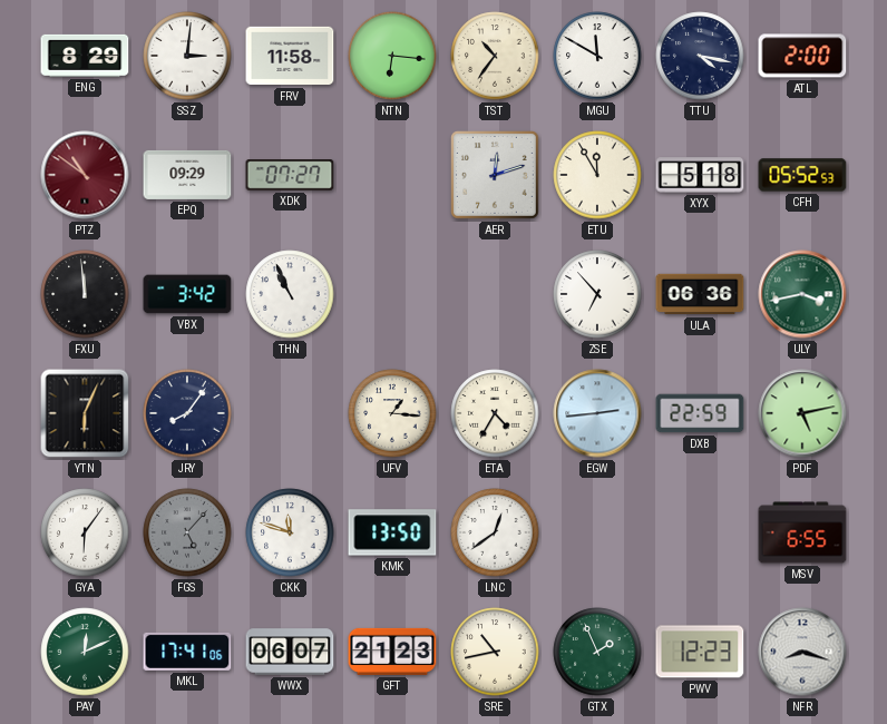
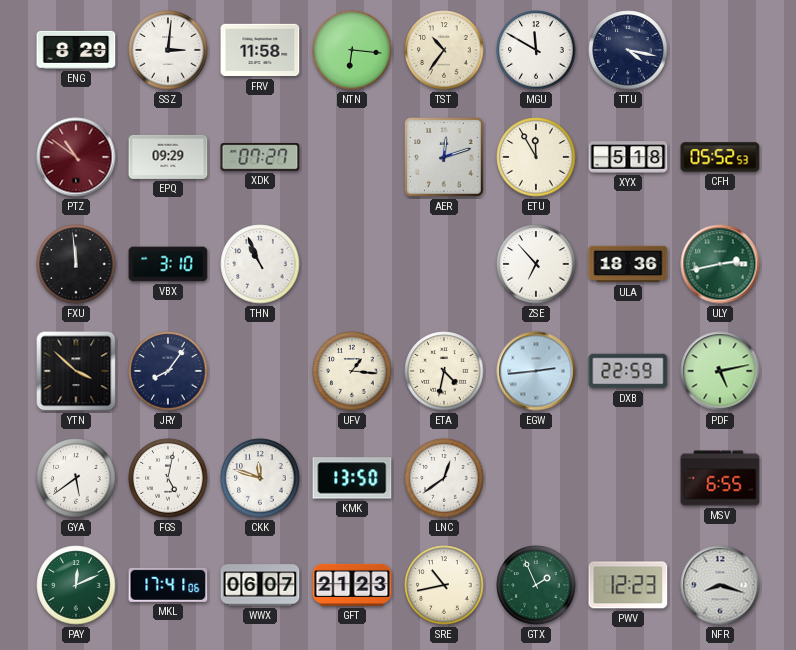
ATL: 2:00 -> none
VBX: 3:42 -> 3:10
ULA: 06:36 -> 18:36
ULY: 3:43 -> 2:43
YTN: 6:04 -> 3:52
ETA: 4:35 -> 4:32
GYA: 6:06 -> 5:39
FGS: 5:07 -> 5:02
FGS dial: grey -> white
